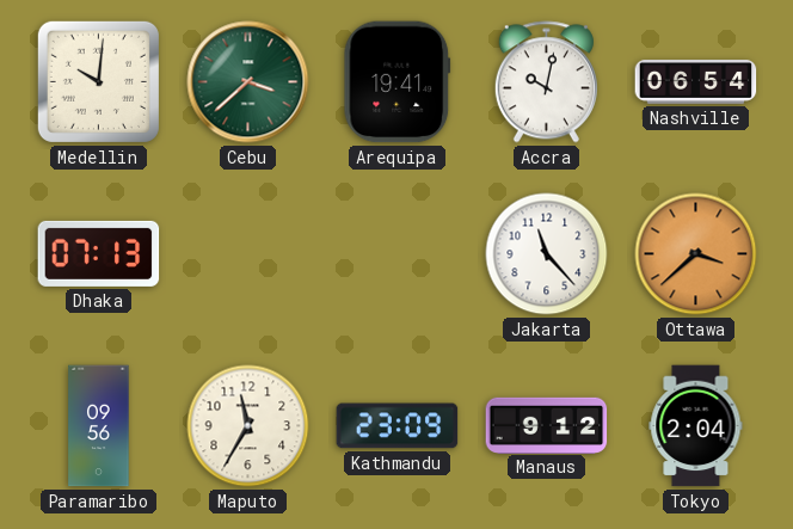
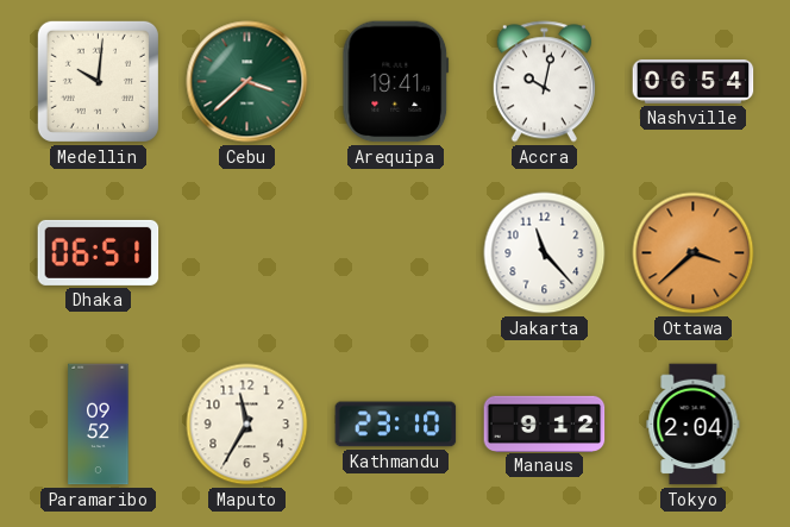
Dhaka: 07:13 -> 06:51
Paramaribo: 09:56 -> 09:52
Kathmandu: 23:09 -> 23:10
